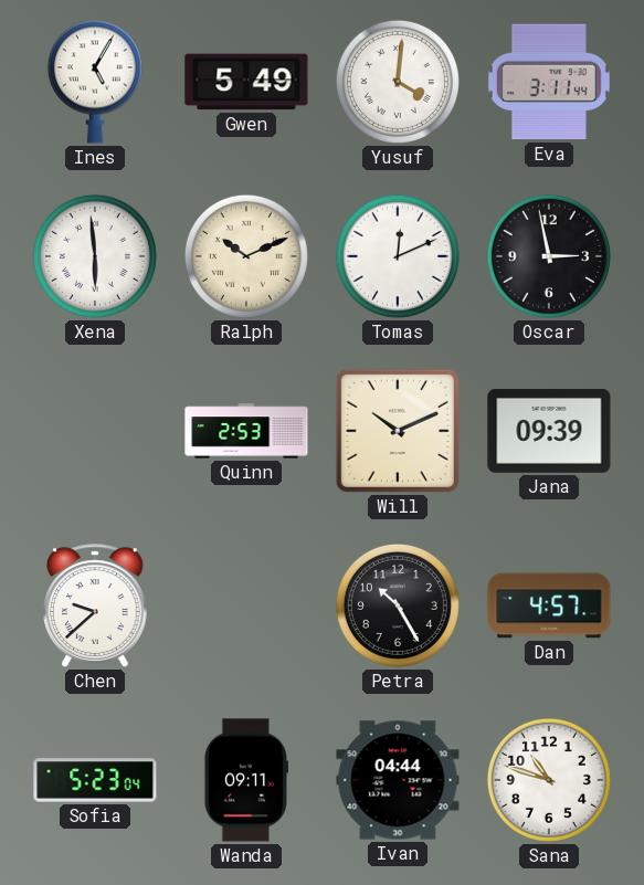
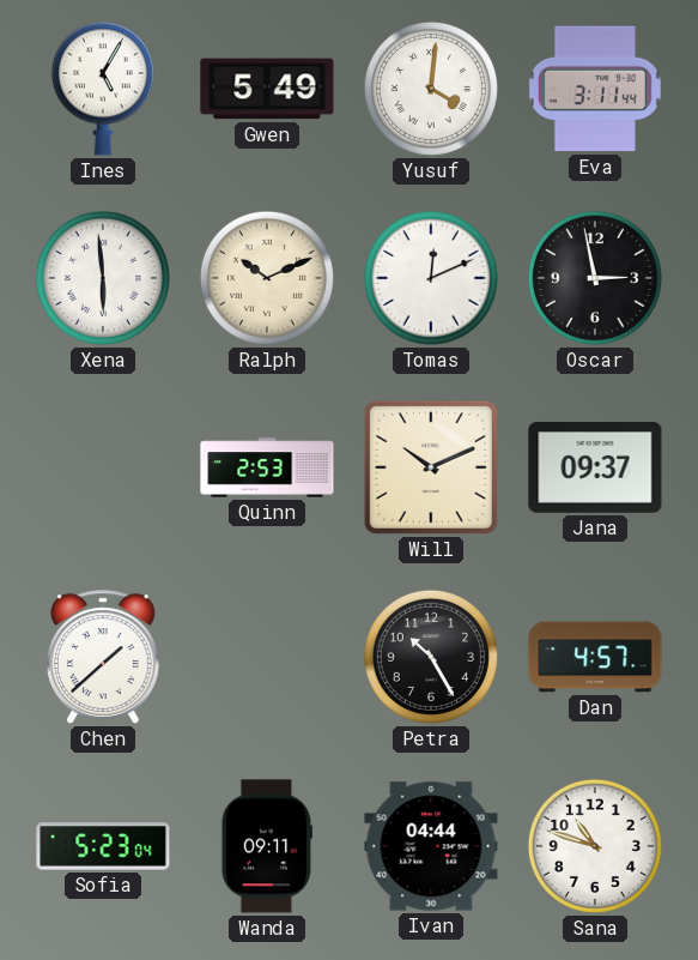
Jana: 09:39 -> 09:37
Chen: 9:38 -> 1:38
